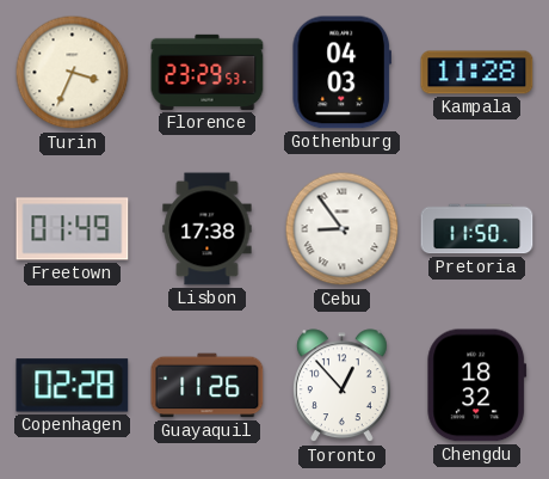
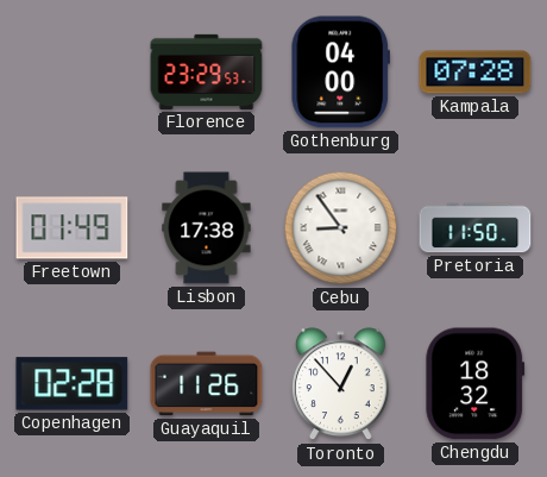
Turin: 3:34 -> none
Gothenburg: 04:03 -> 04:00
Kampala: 11:28 -> 07:28
